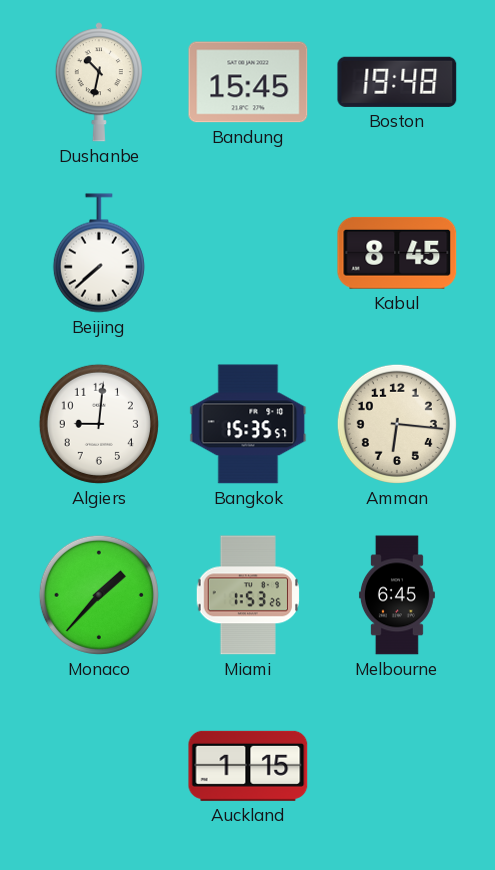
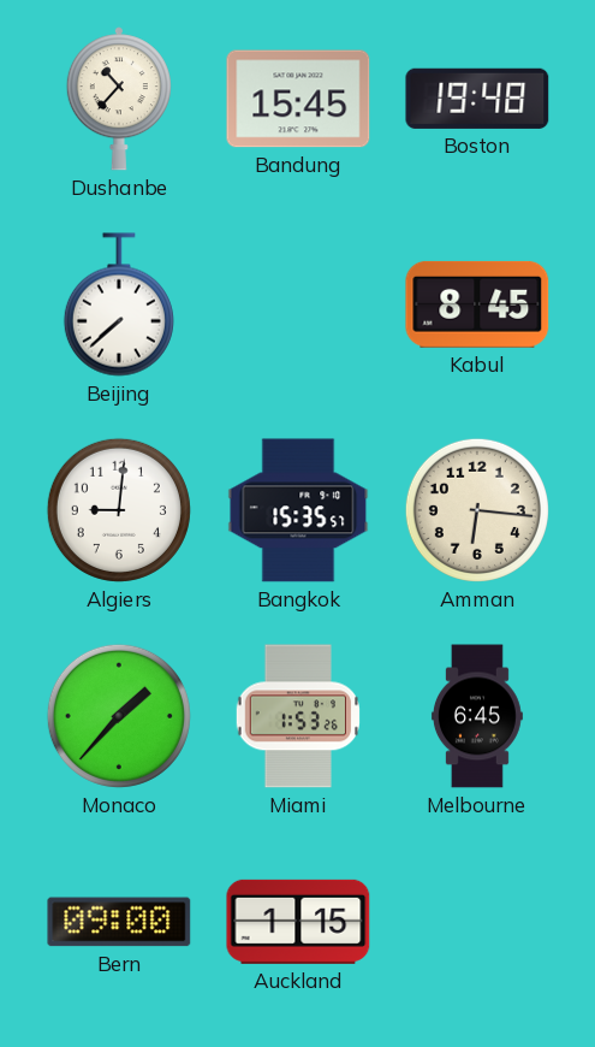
Dushanbe: 10:32 -> 10:37
Bern: none -> 09:00
